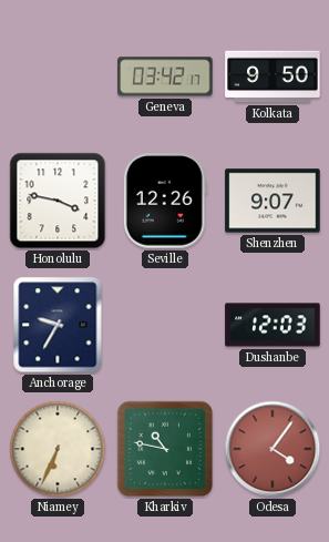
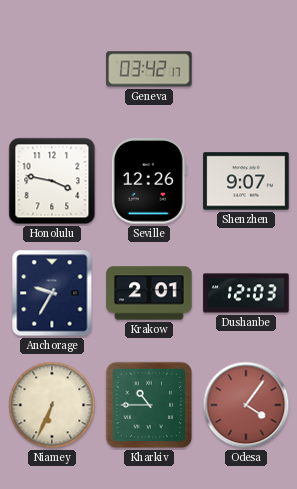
Kolkata: 9:50 -> none
Krakow: none -> 2:01
Kharkiv: 10:47 -> 10:45
